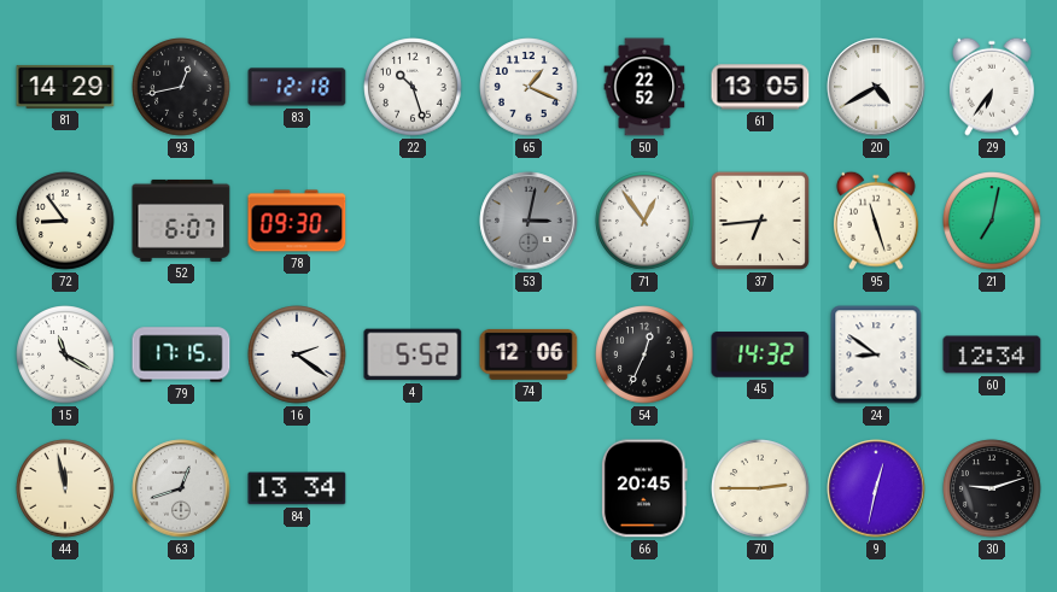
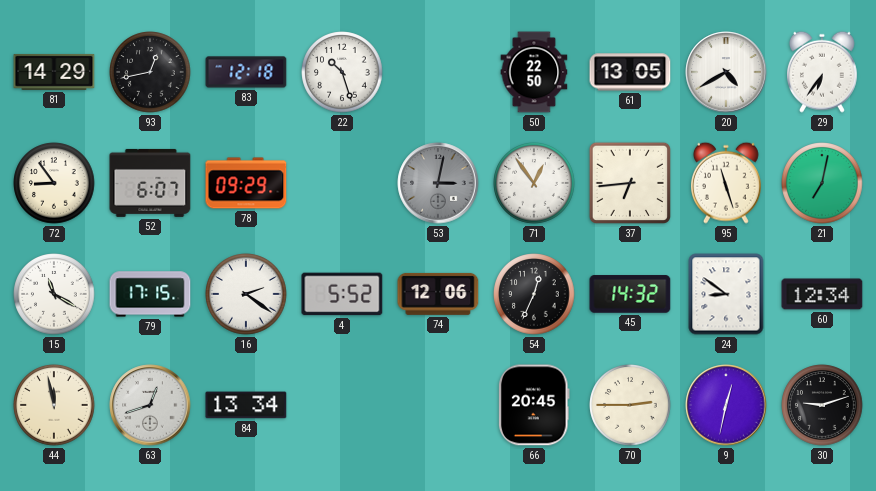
65: 1:19 -> none
50: 22:52 -> 22:50
78: 09:30 -> 09:29
